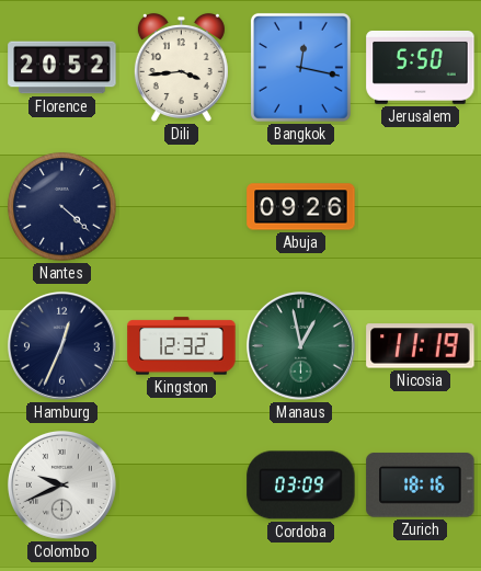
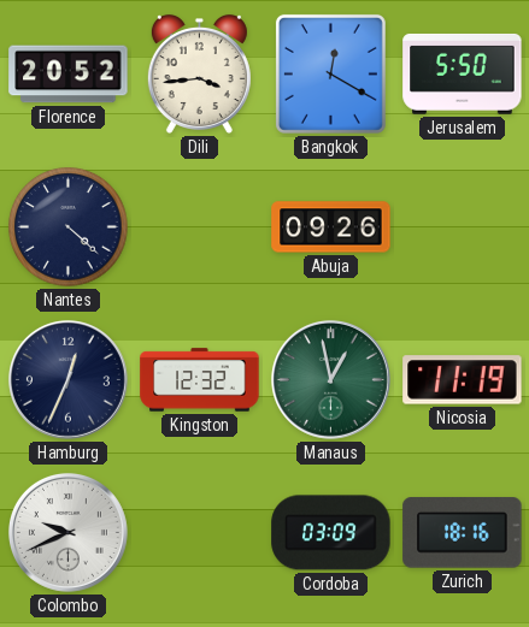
Bangkok: 12:17 -> 12:20
